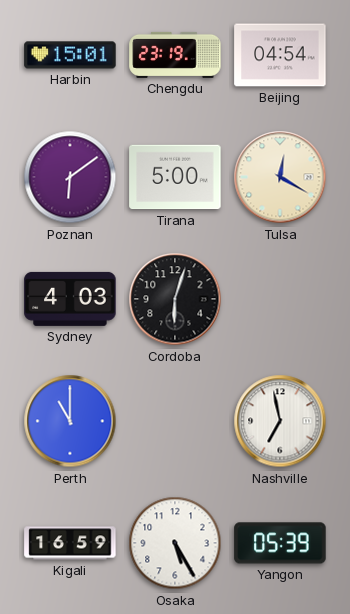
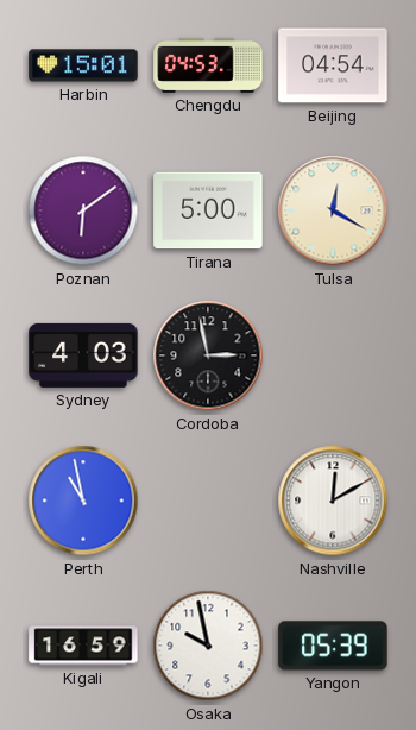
Chengdu: 23:19 -> 04:53
Cordoba: 6:03 -> 2:58
Perth: 11:00 -> 10:58
Nashville: 6:58 -> 12:10
Osaka: 5:25 -> 9:58
